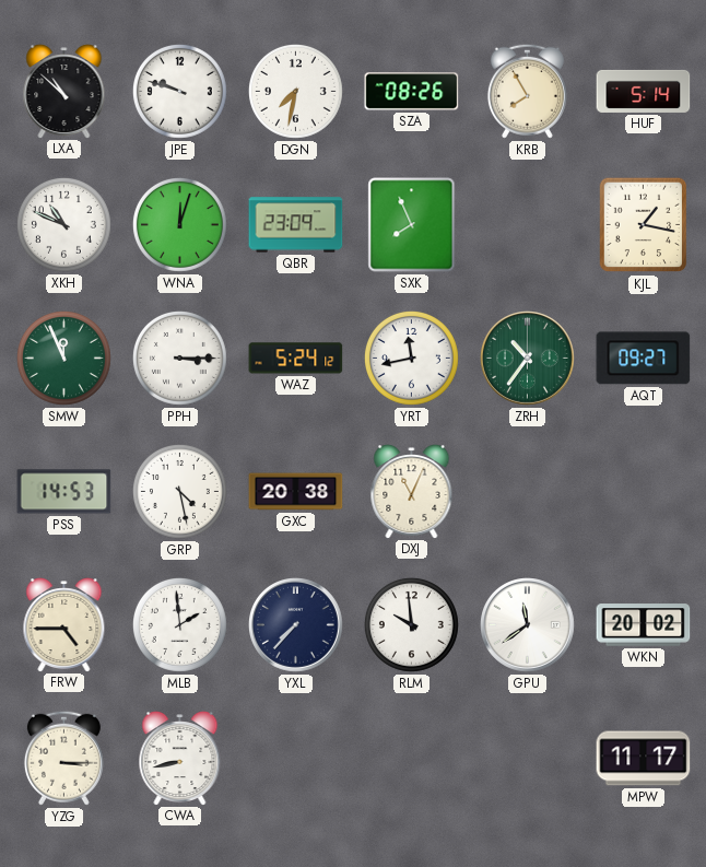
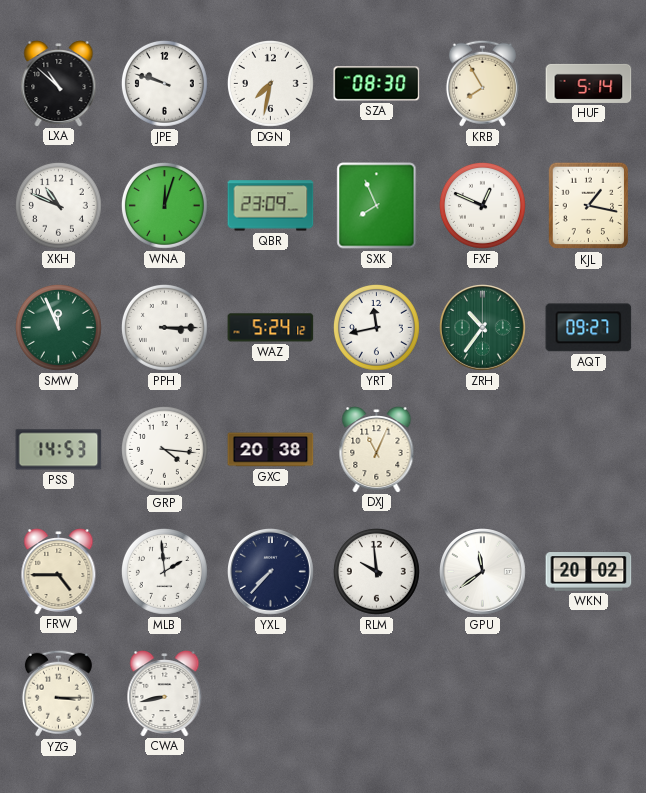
SZA: 08:26 -> 08:30
FXF: none -> 12:49
GRP: 4:28 -> 4:16
MPW: 11:17 -> none
